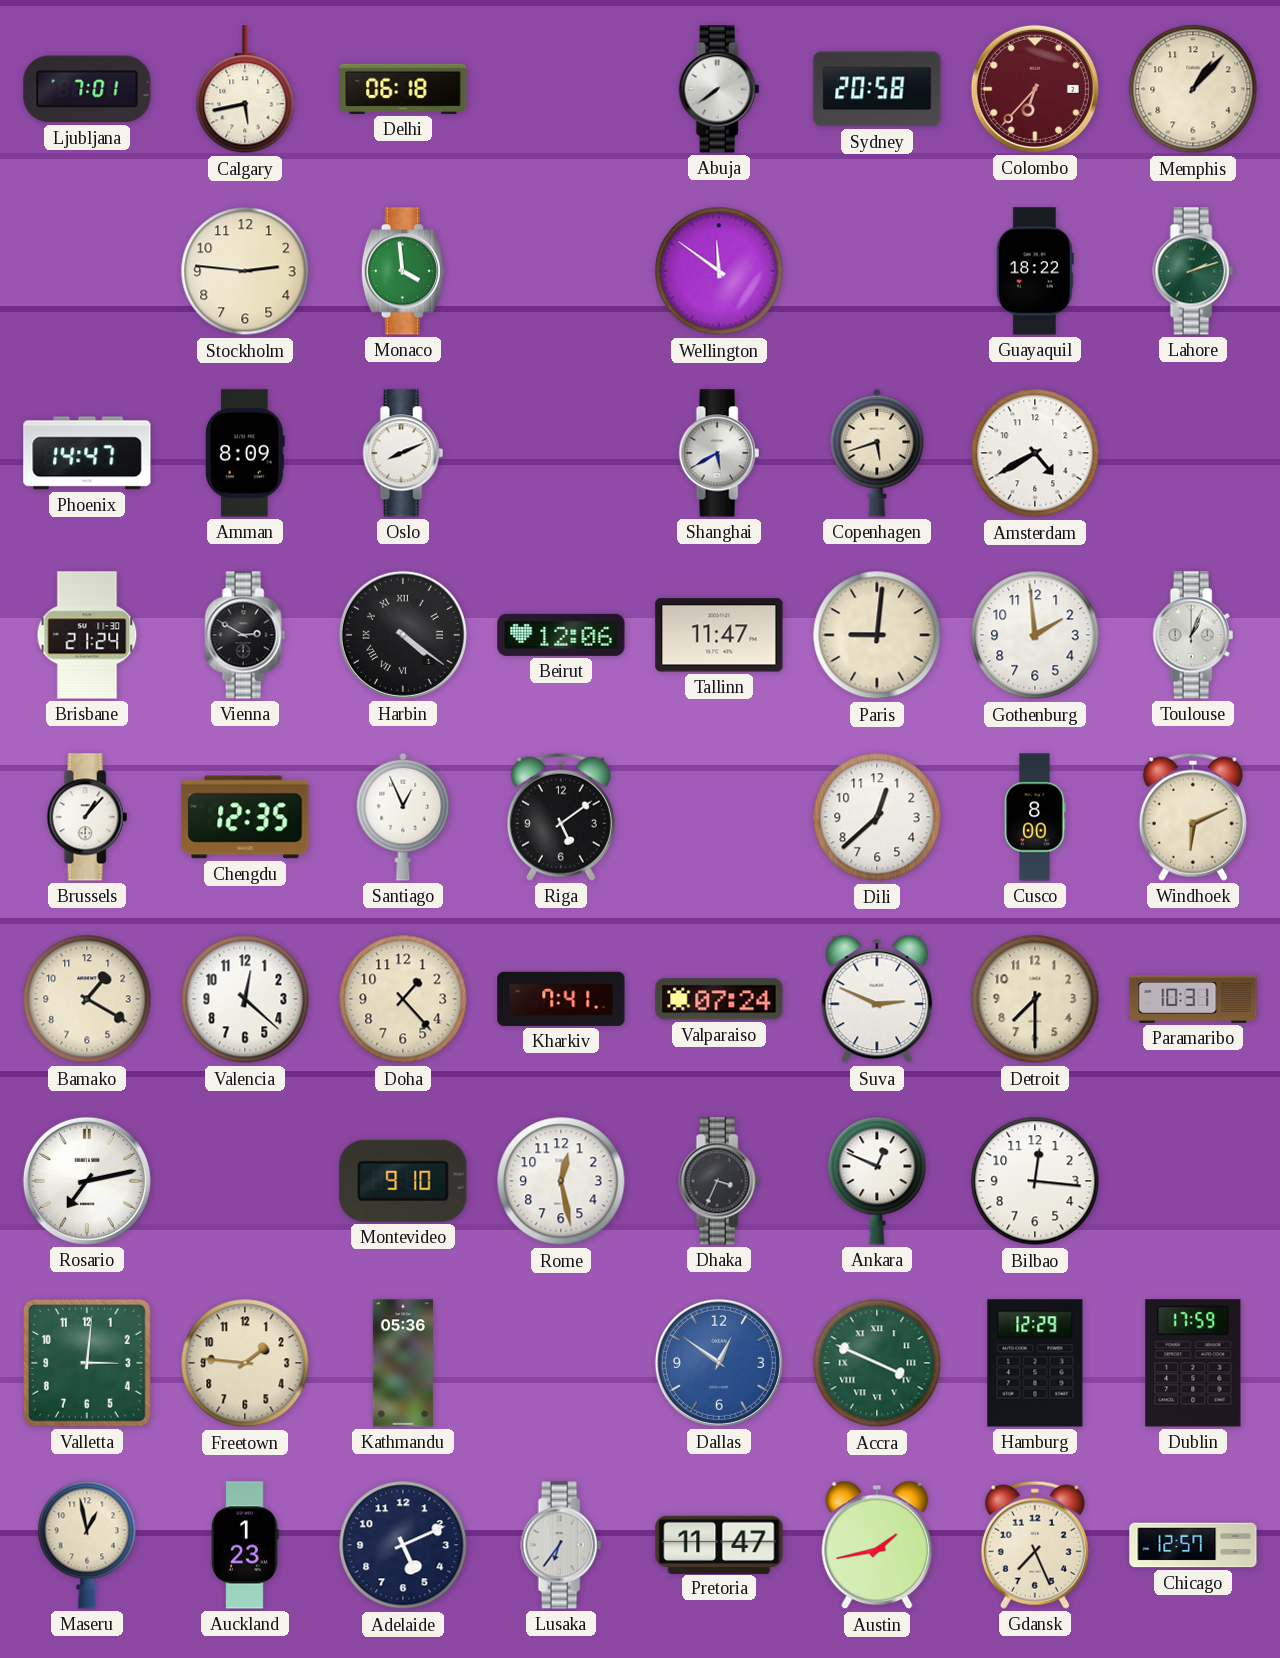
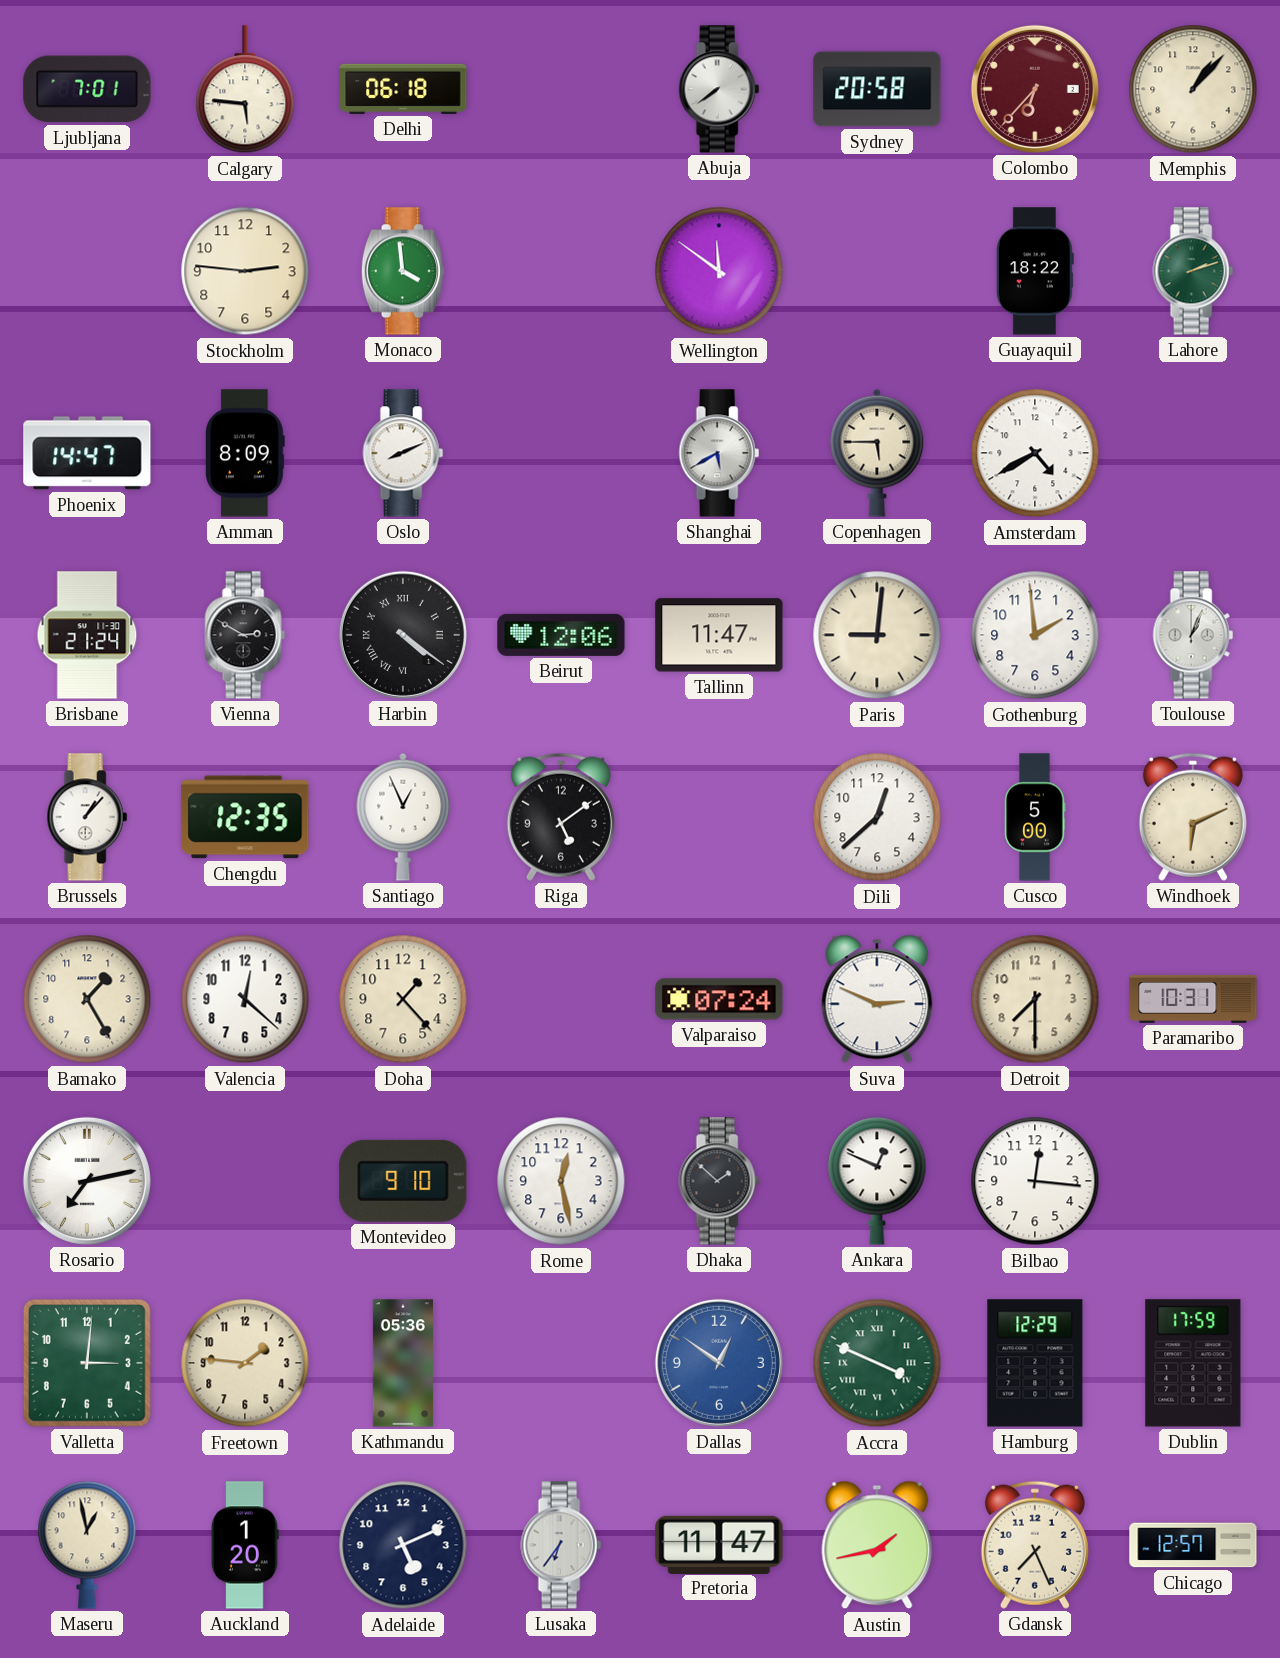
Calgary: 5:43 -> 5:46
Copenhagen: 5:42 -> 5:45
Cusco: 8:00 -> 5:00
Bamako: 1:20 -> 1:25
Kharkiv: 7:41 -> none
Dhaka: 3:34 -> 1:52
Auckland: 1:23 -> 1:20
